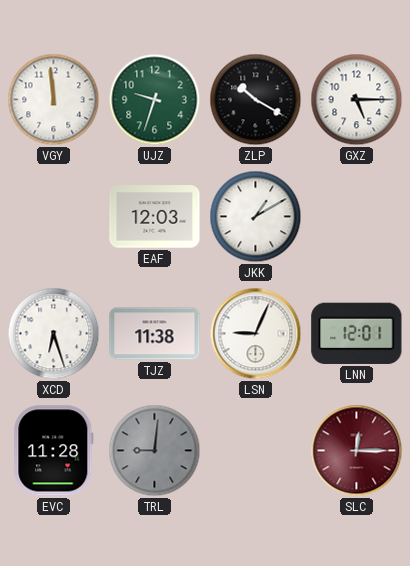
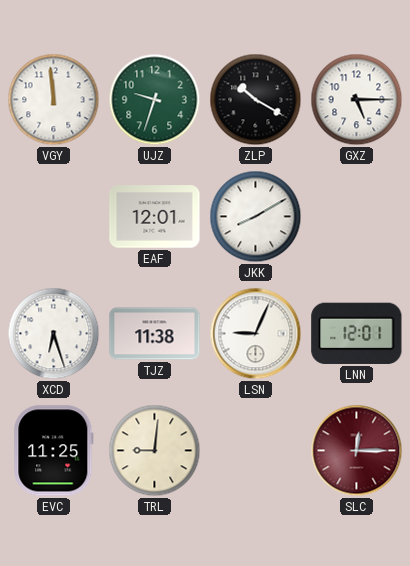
EAF: 12:03 -> 12:01
JKK: 1:10 -> 8:10
EVC: 11:28 -> 11:25
TRL dial: grey -> cream
